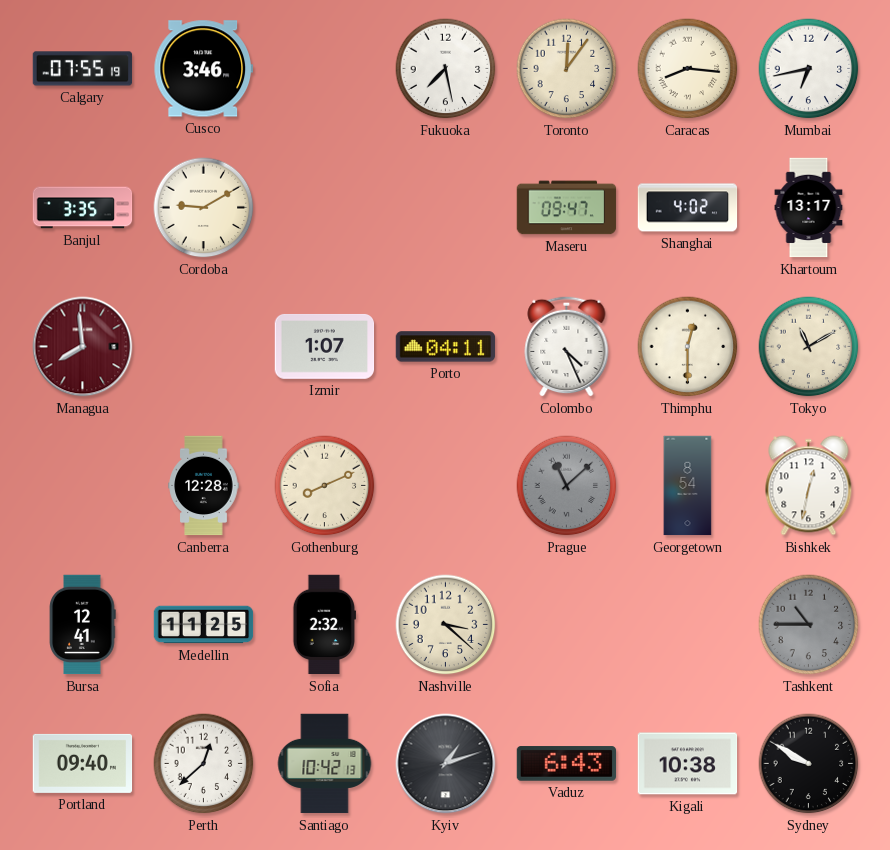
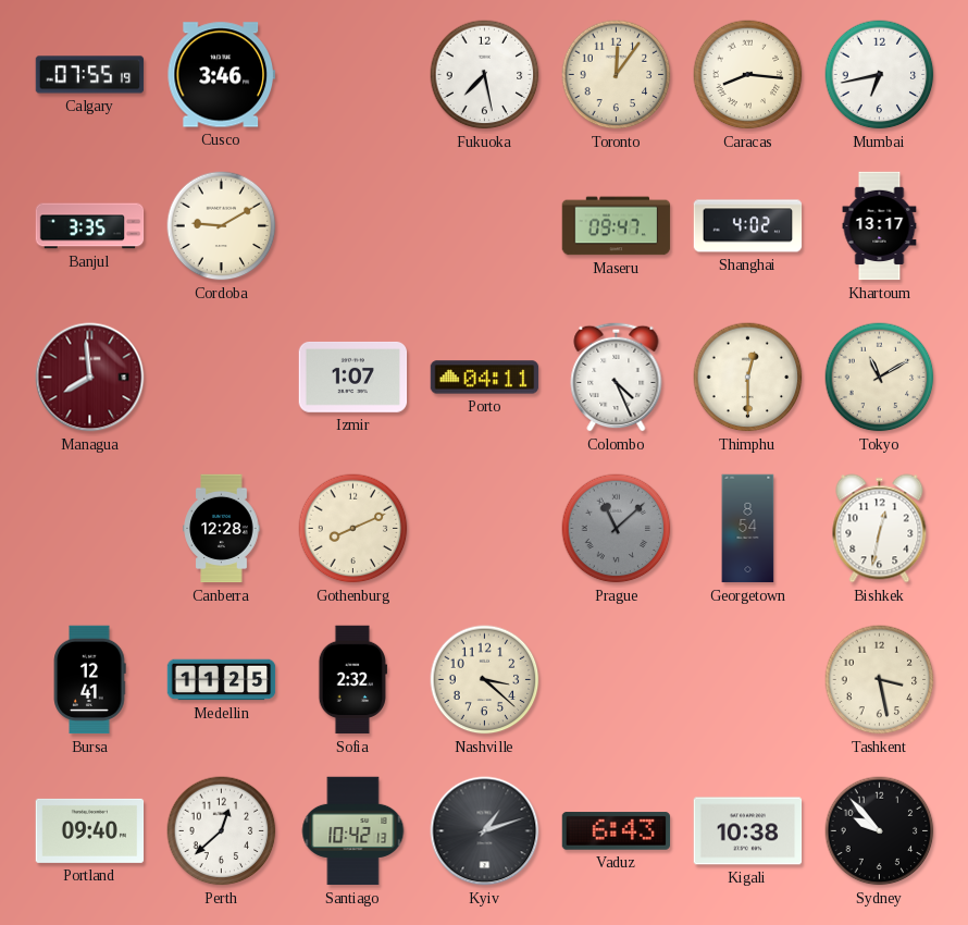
Tashkent: 10:45 -> 3:28
Tashkent dial: grey -> cream
Sydney: 9:50 -> 9:53
